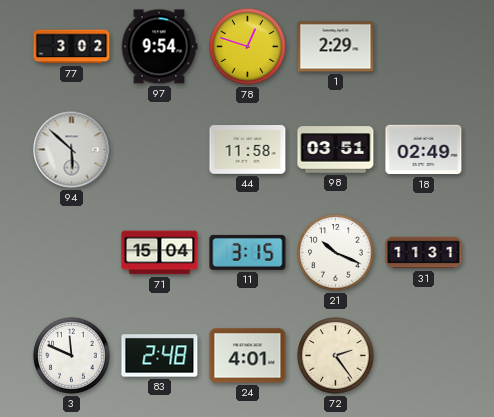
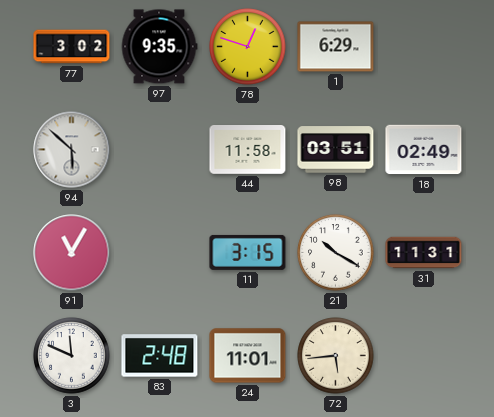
97: 9:54 -> 9:35
1: 2:29 -> 6:29
91: none -> 11:05
71: 15:04 -> none
21: 10:19 -> 10:20
24: 4:01 -> 11:01
72: 2:24 -> 5:44
